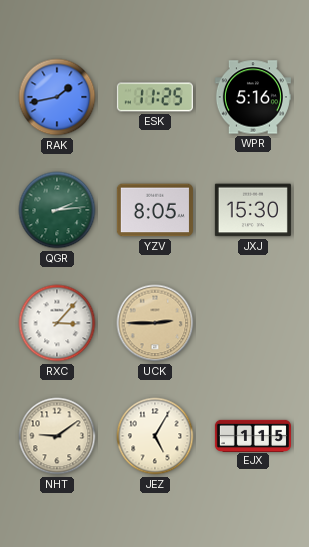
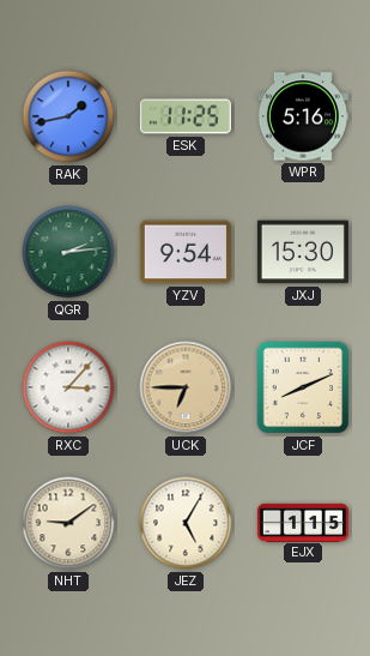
YZV: 8:05 -> 9:54
UCK: 2:45 -> 6:45
JCF: none -> 8:11
